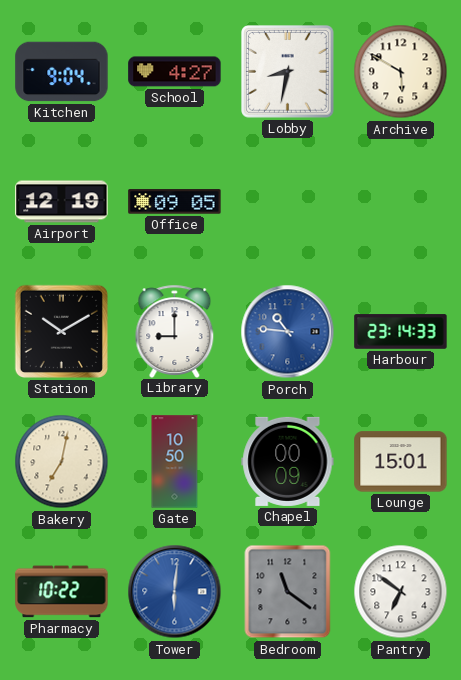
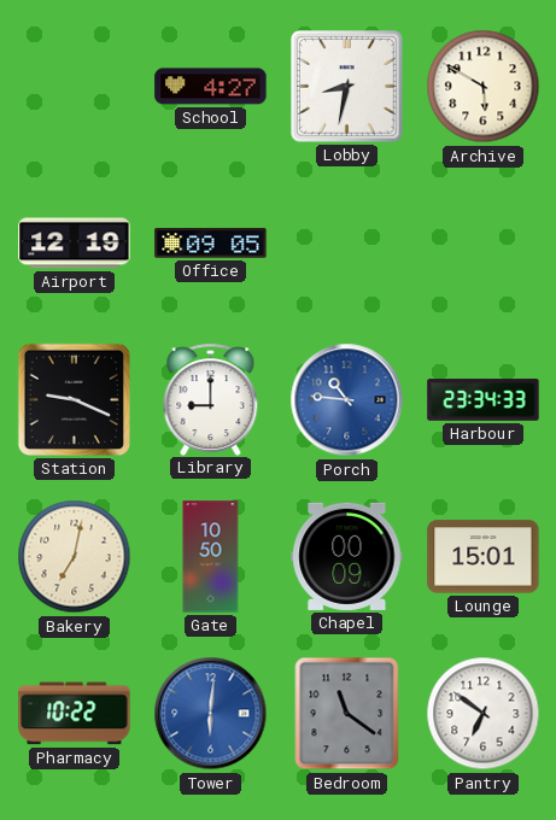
Kitchen: 9:04 -> none
Station: 10:10 -> 9:19
Harbour: 23:14 -> 23:34
